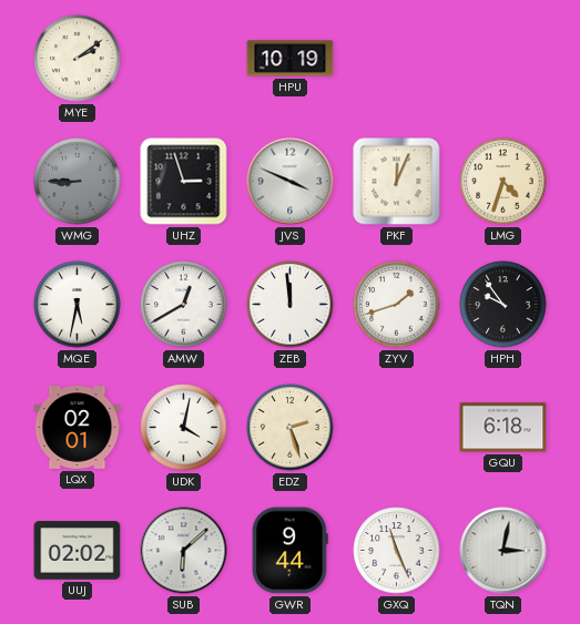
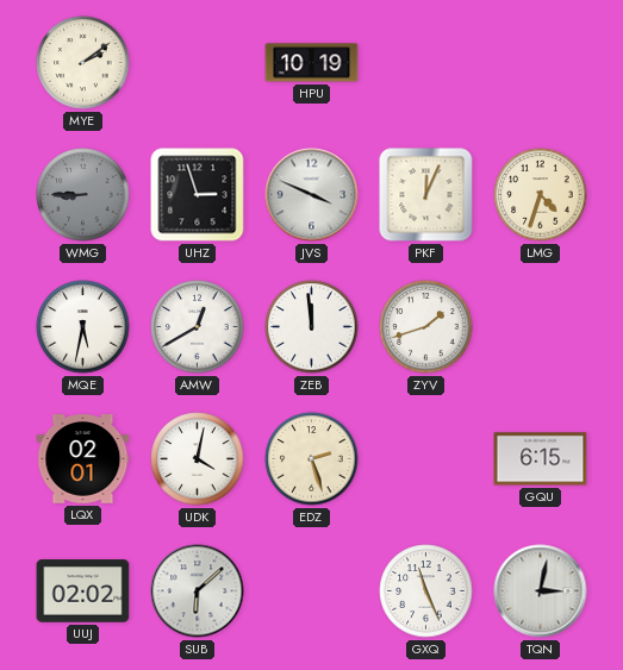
HPH: 9:54 -> none
GQU: 6:18 -> 6:15
GWR: 9:44 -> none
